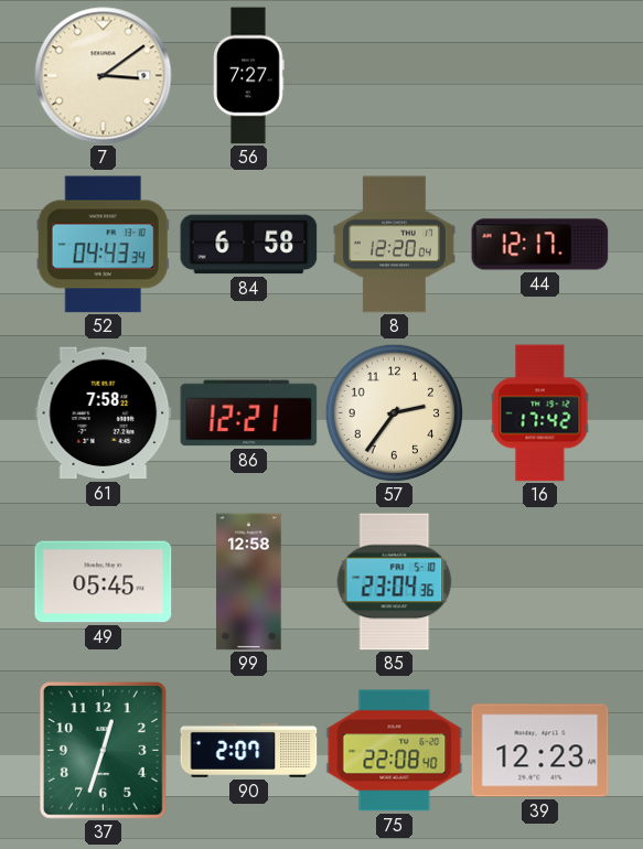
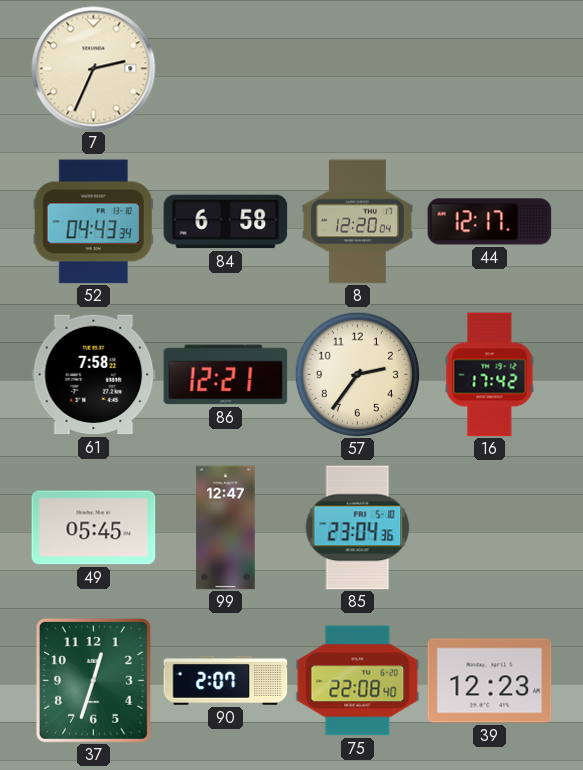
7: 3:09 -> 2:34
56: 7:27 -> none
99: 12:58 -> 12:47
